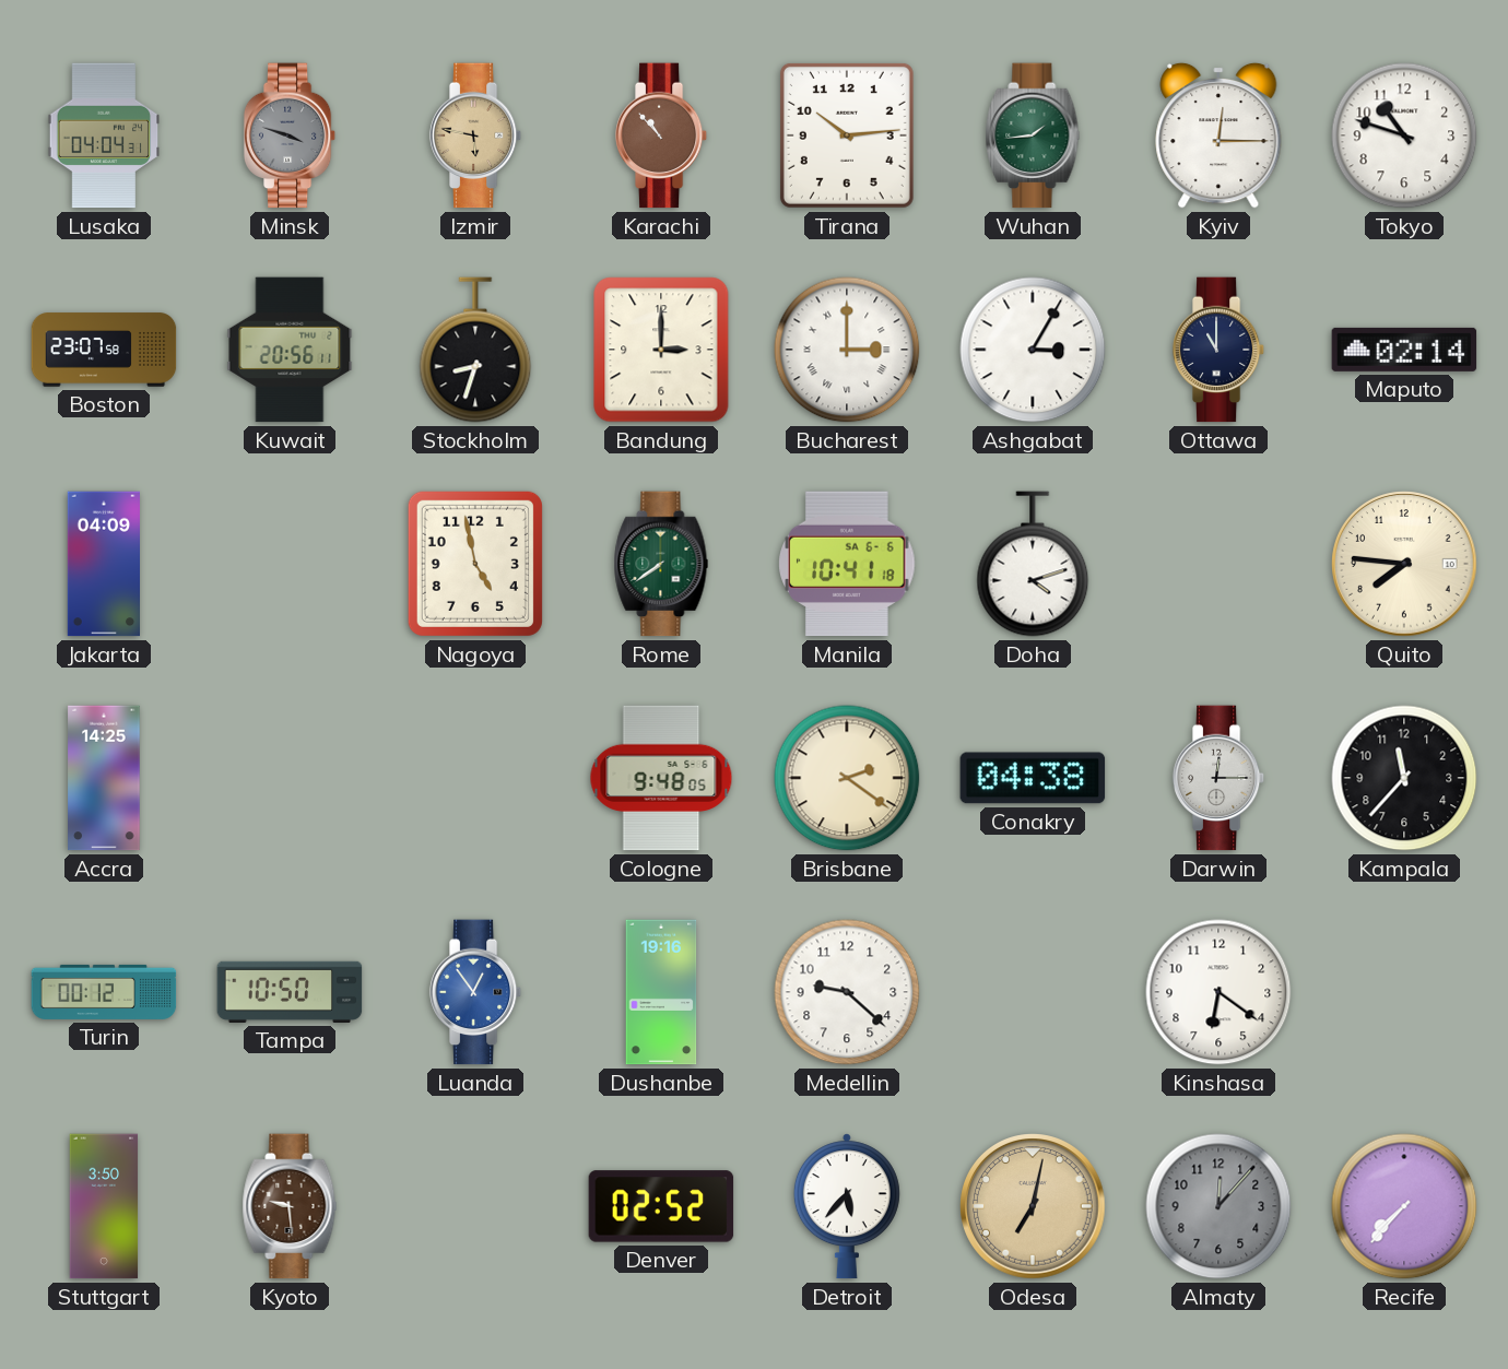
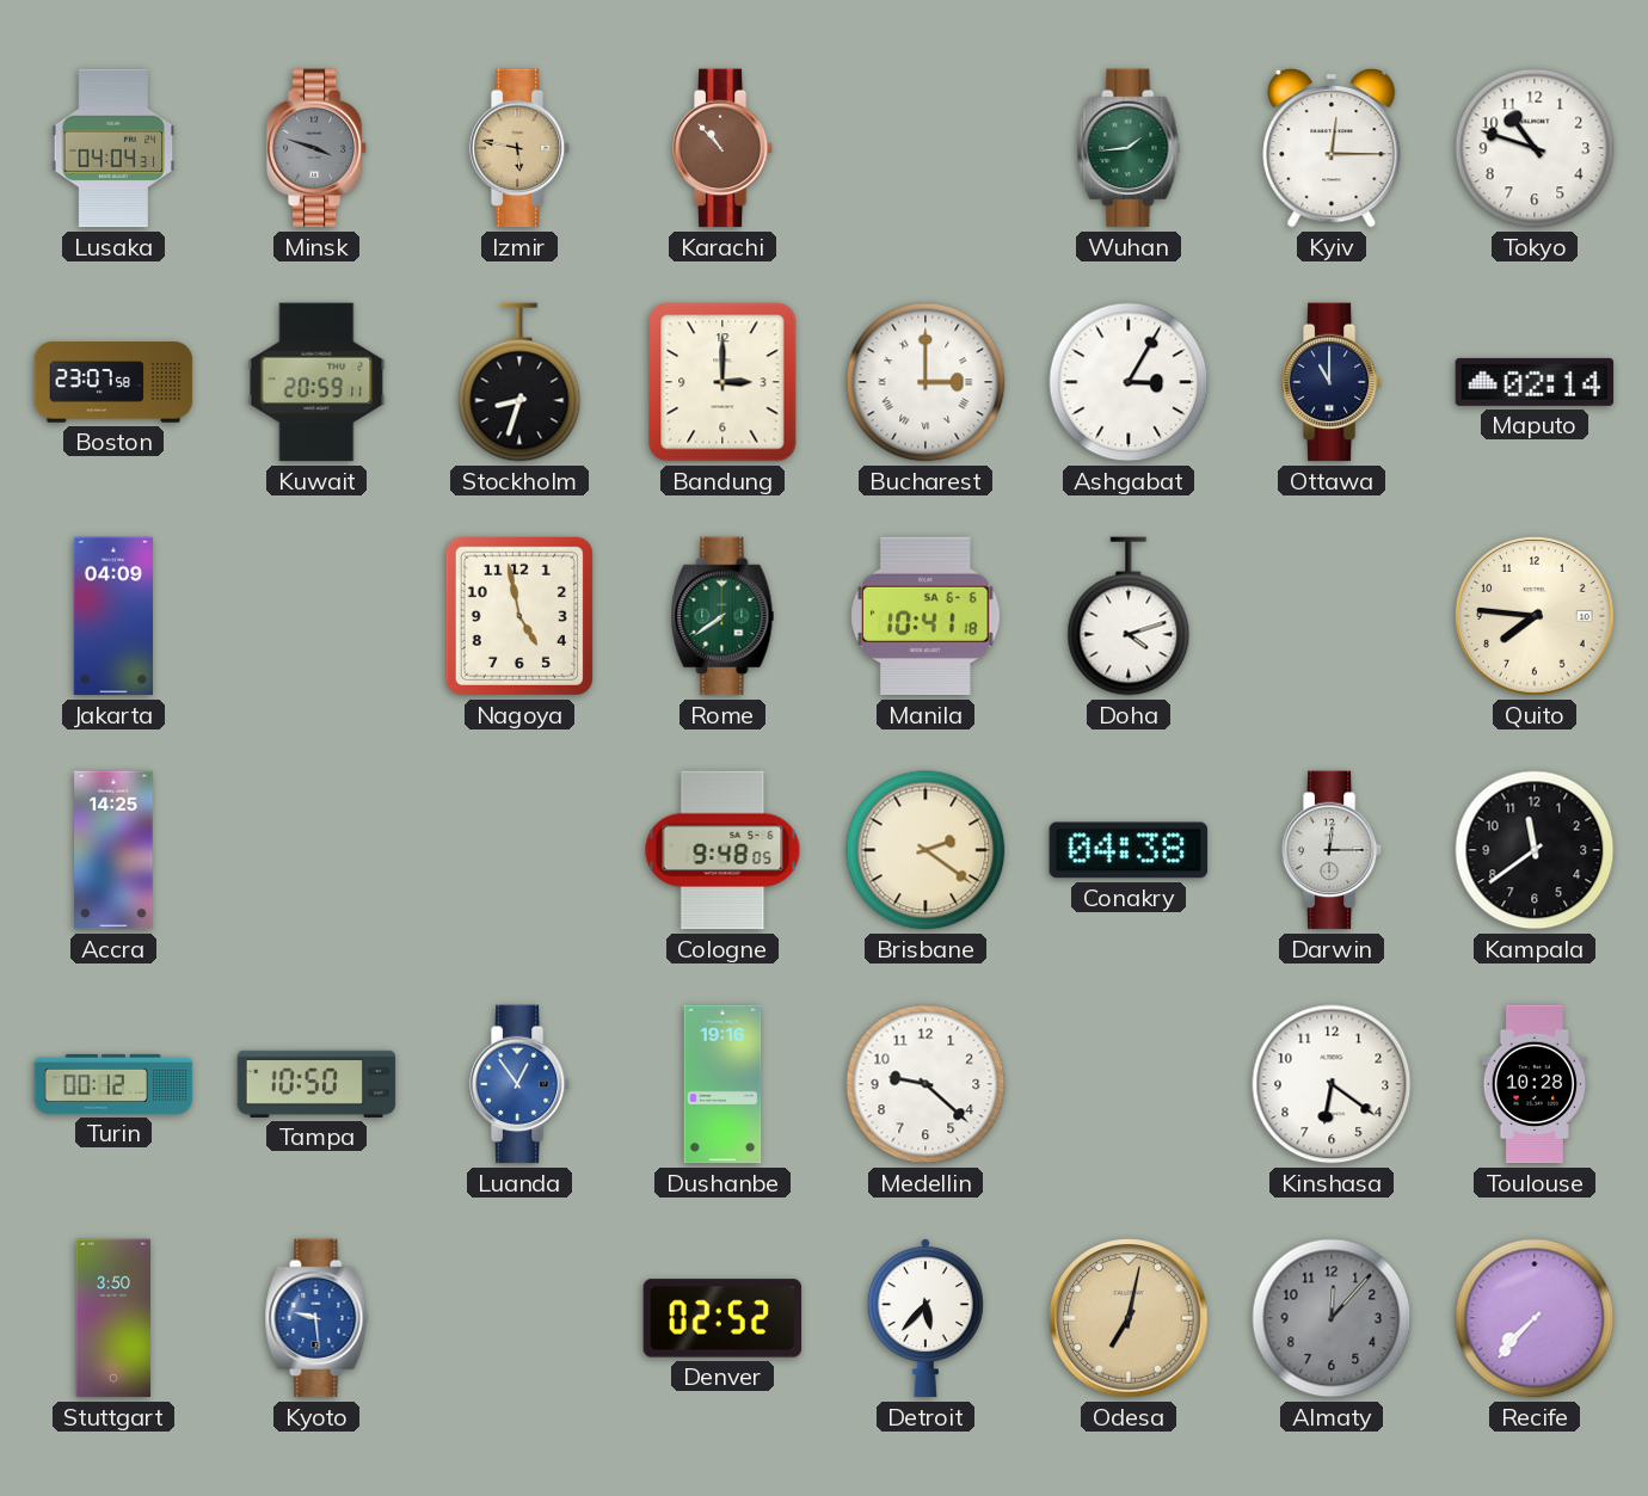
Tirana: 10:14 -> none
Kuwait: 20:56 -> 20:59
Kampala: 11:37 -> 11:39
Toulouse: none -> 10:28
Kyoto dial: brown -> blue
